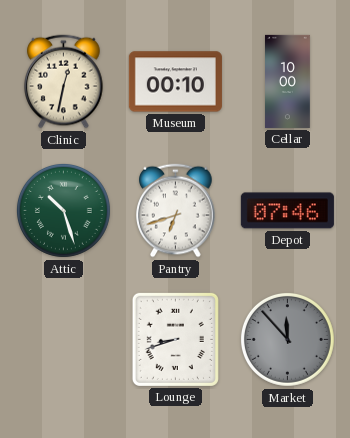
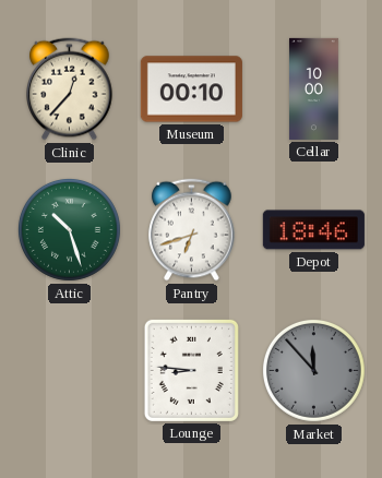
Clinic: 12:32 -> 12:37
Depot: 07:46 -> 18:46
Lounge: 8:42 -> 8:46
